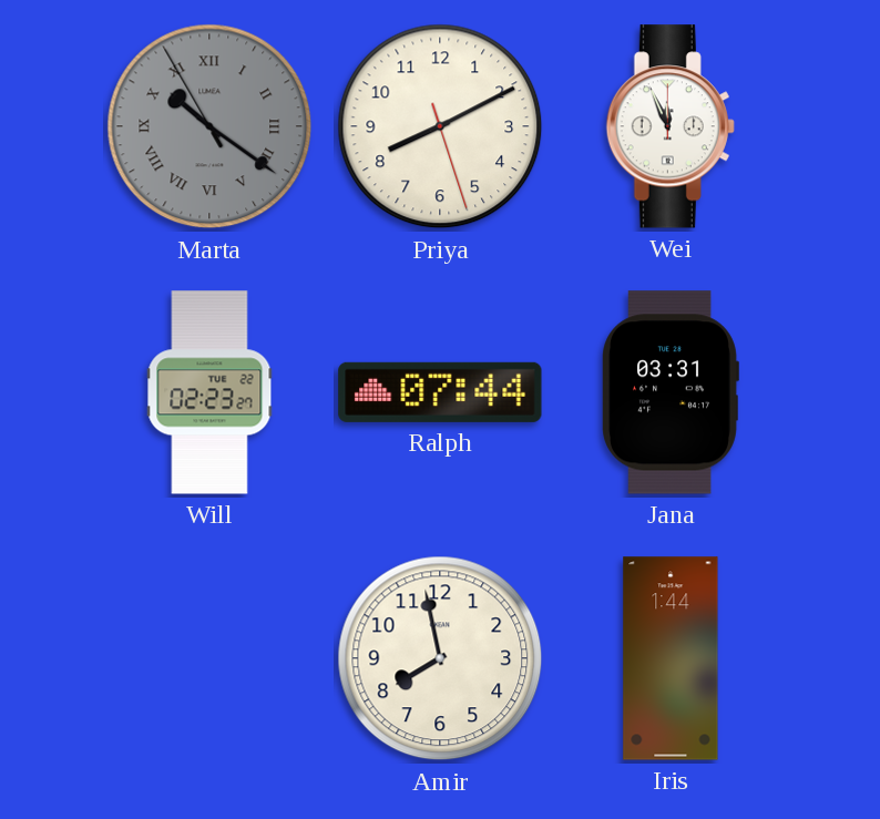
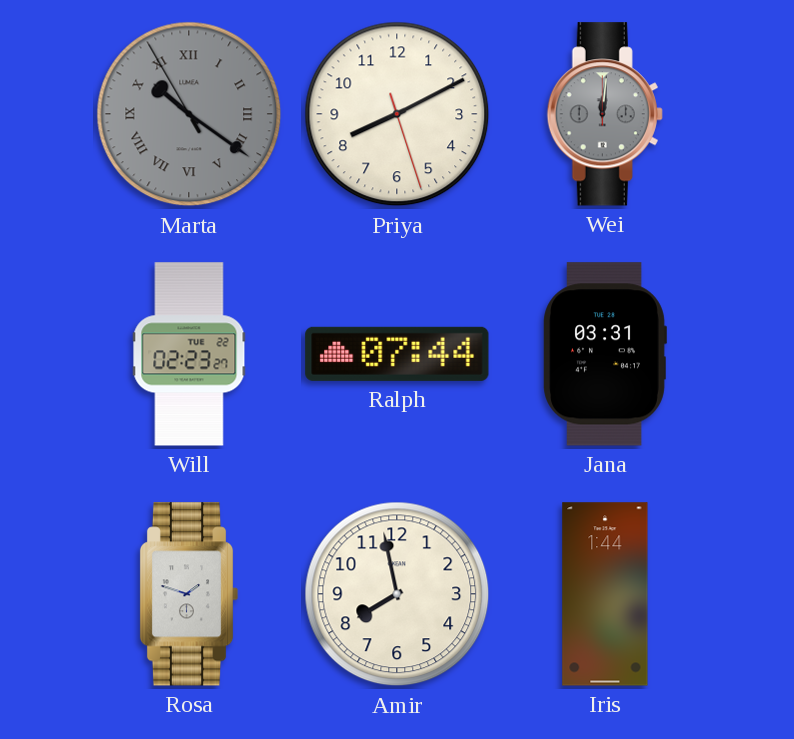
Wei: 11:56 -> 12:01
Wei dial: white -> grey
Rosa: none -> 1:48
